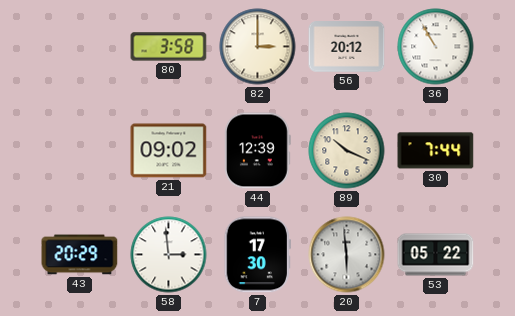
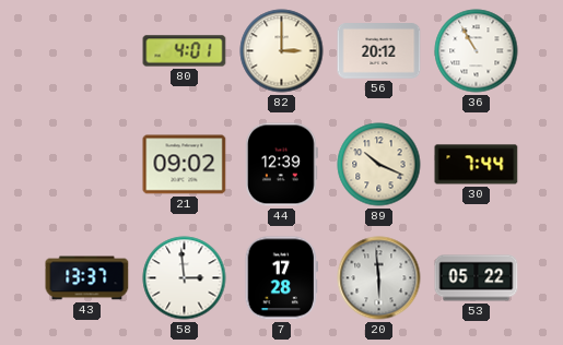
80: 3:58 -> 4:01
43: 20:29 -> 13:37
7: 17:30 -> 17:28
